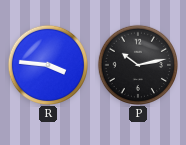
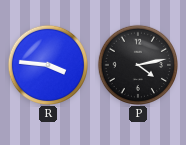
P: 10:13 -> 4:13
